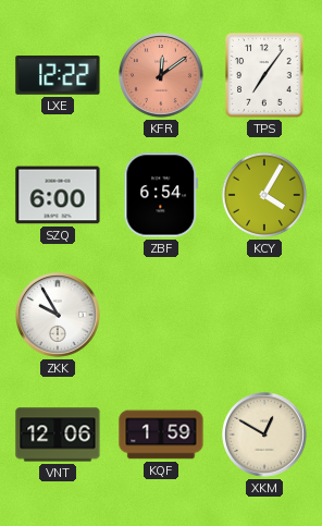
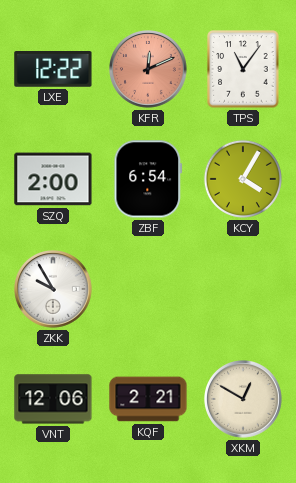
KFR: 12:09 -> 12:11
TPS: 7:06 -> 11:06
SZQ: 6:00 -> 2:00
KQF: 1:59 -> 2:21
